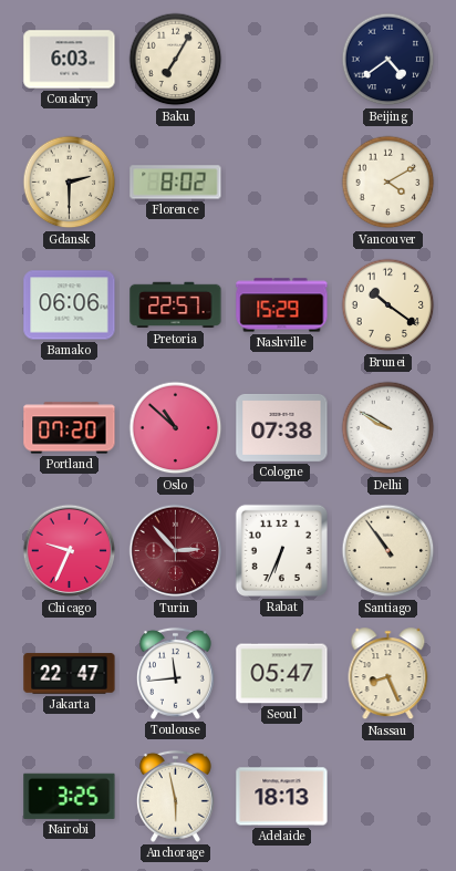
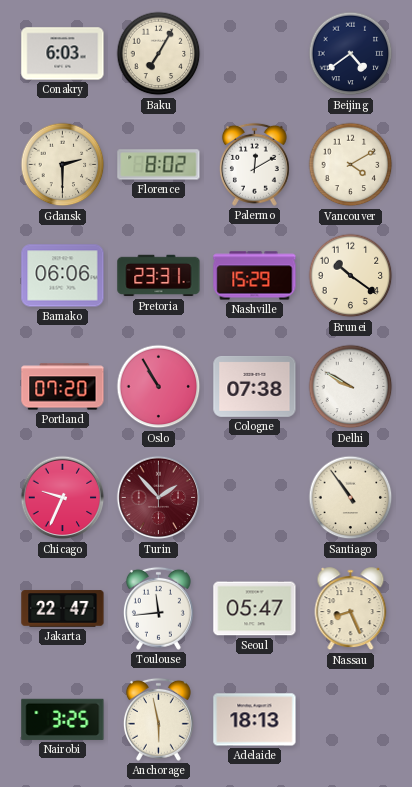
Palermo: none -> 12:10
Pretoria: 22:57 -> 23:31
Oslo: 10:52 -> 10:55
Turin: 2:53 -> 1:53
Rabat: 6:34 -> none
